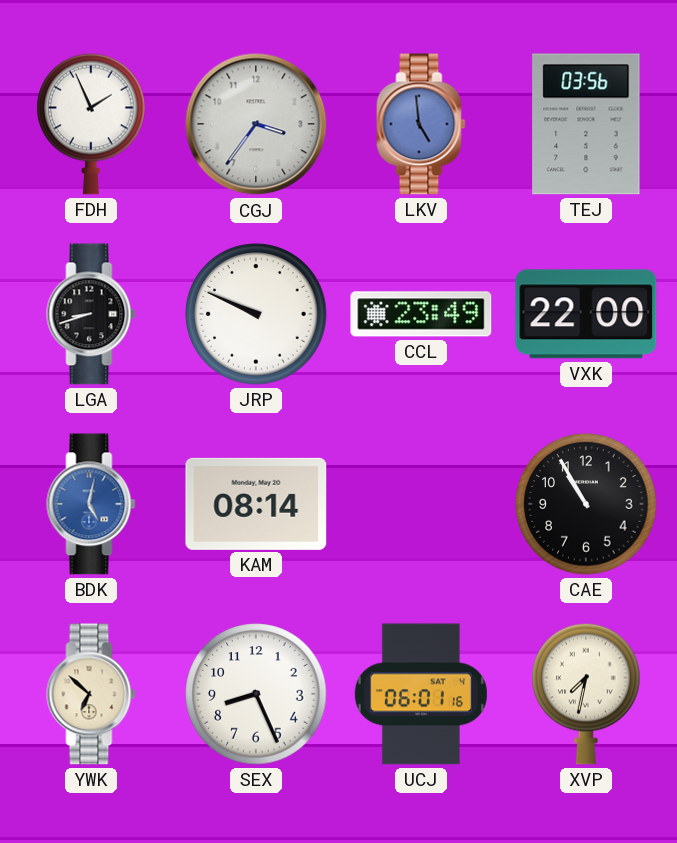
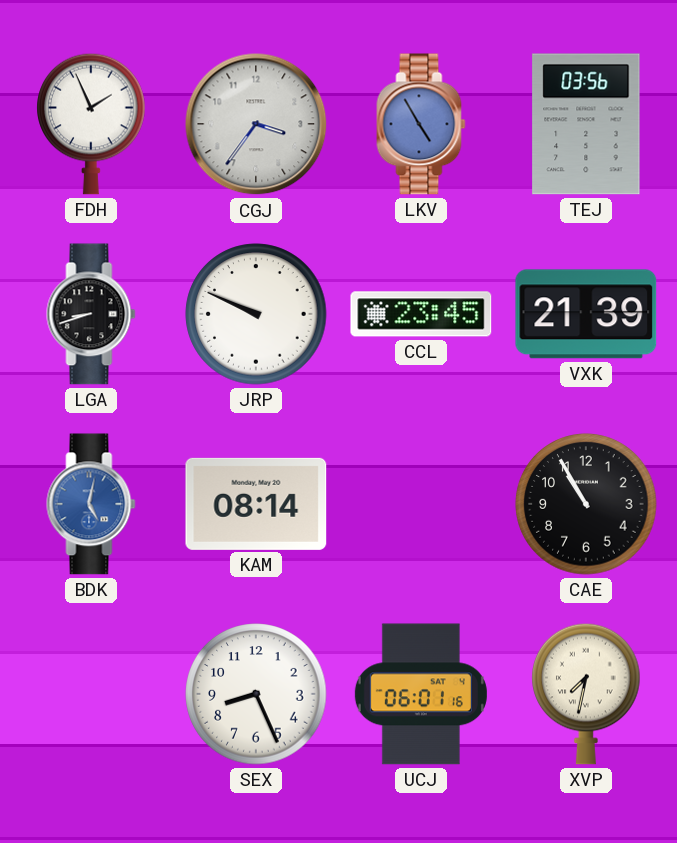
LKV: 4:59 -> 4:55
CCL: 23:49 -> 23:45
VXK: 22:00 -> 21:39
YWK: 6:52 -> none
